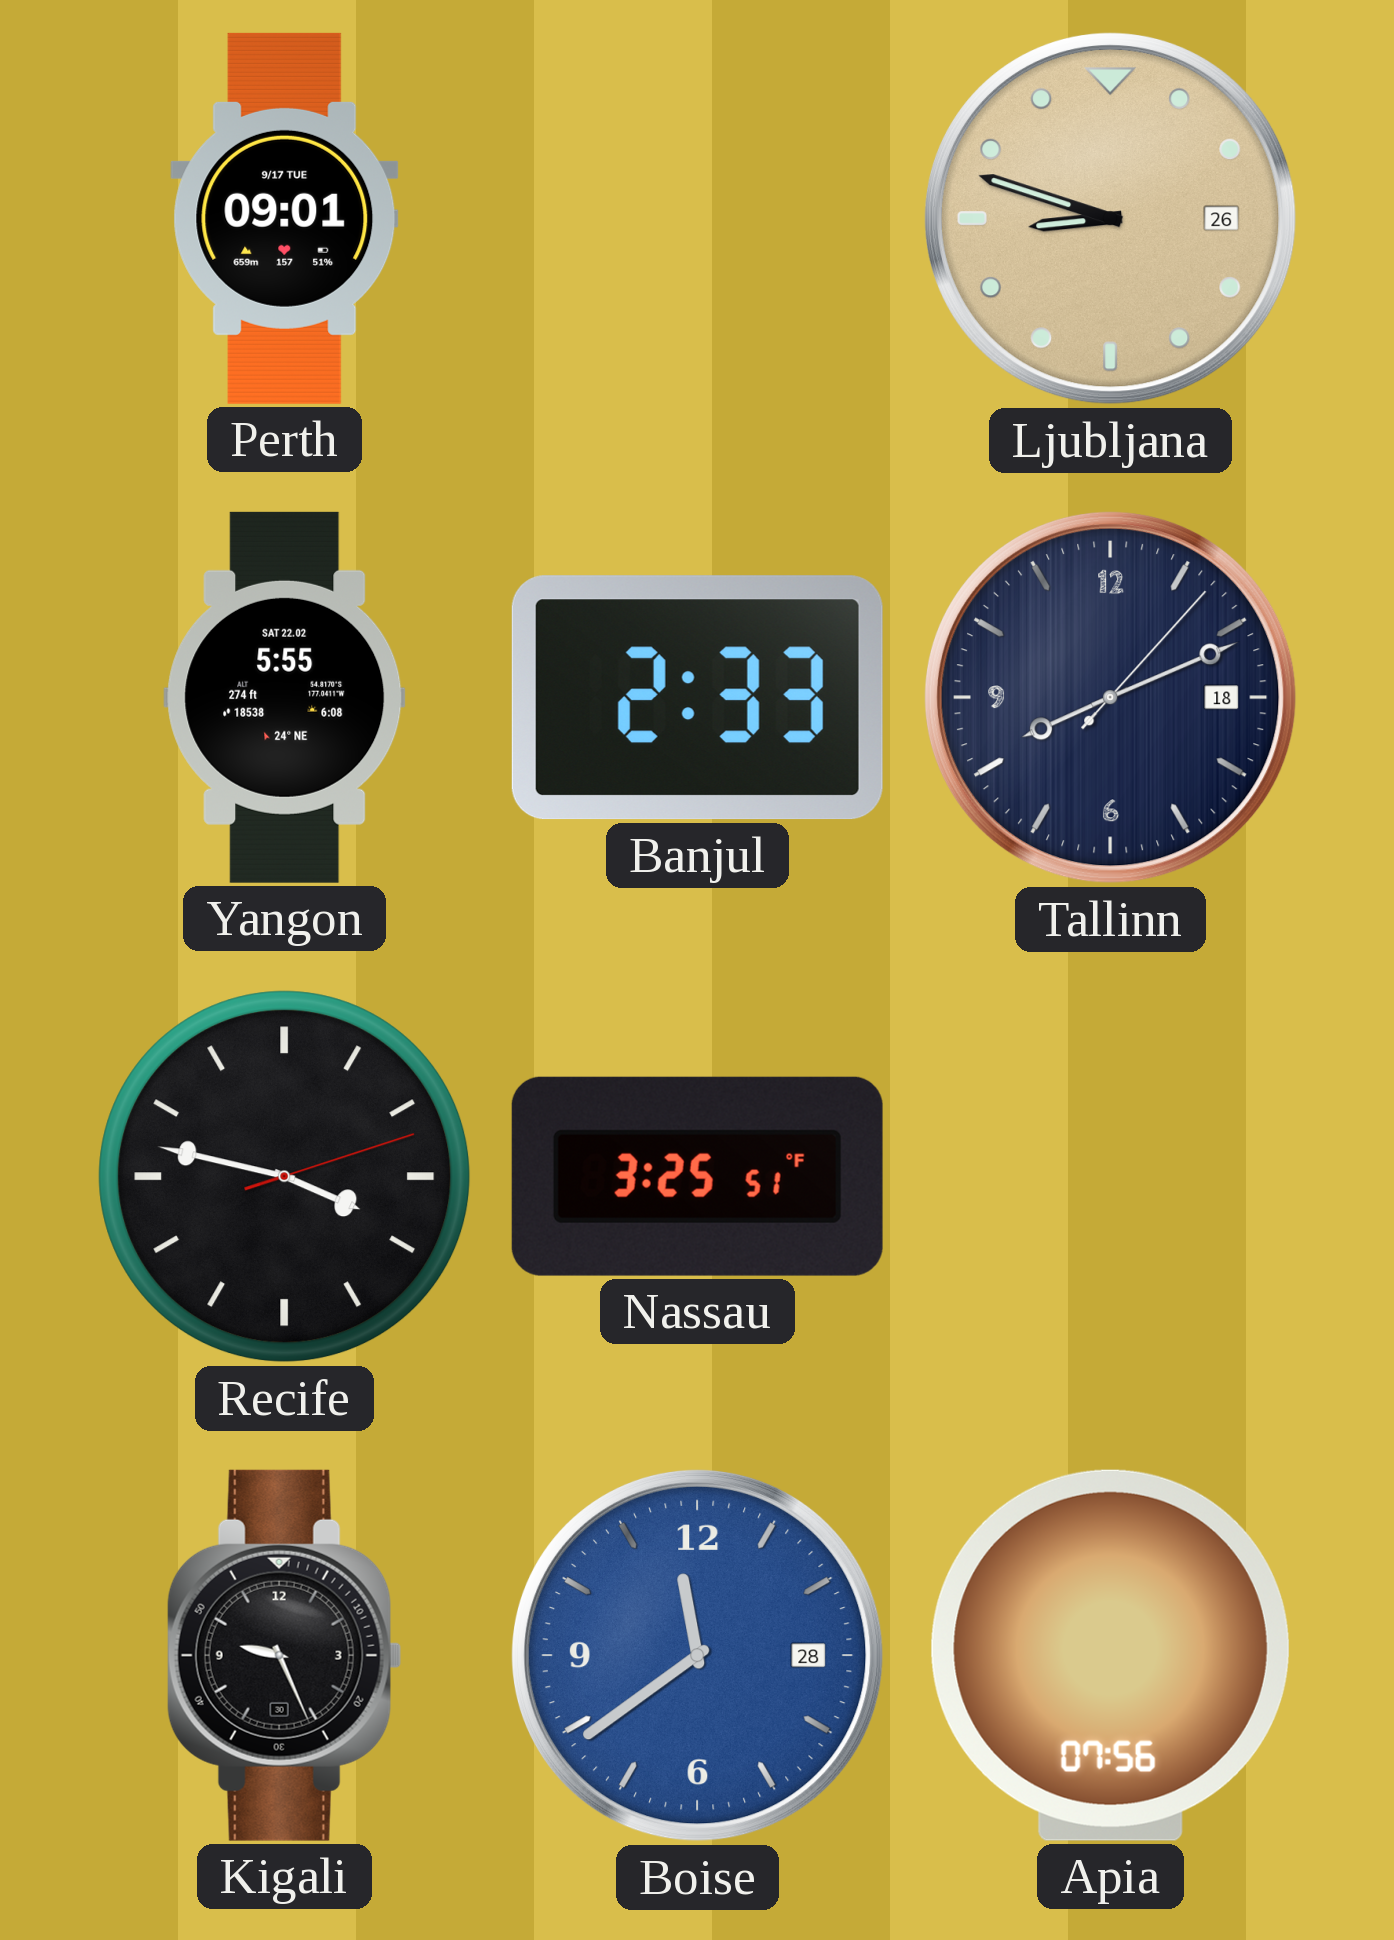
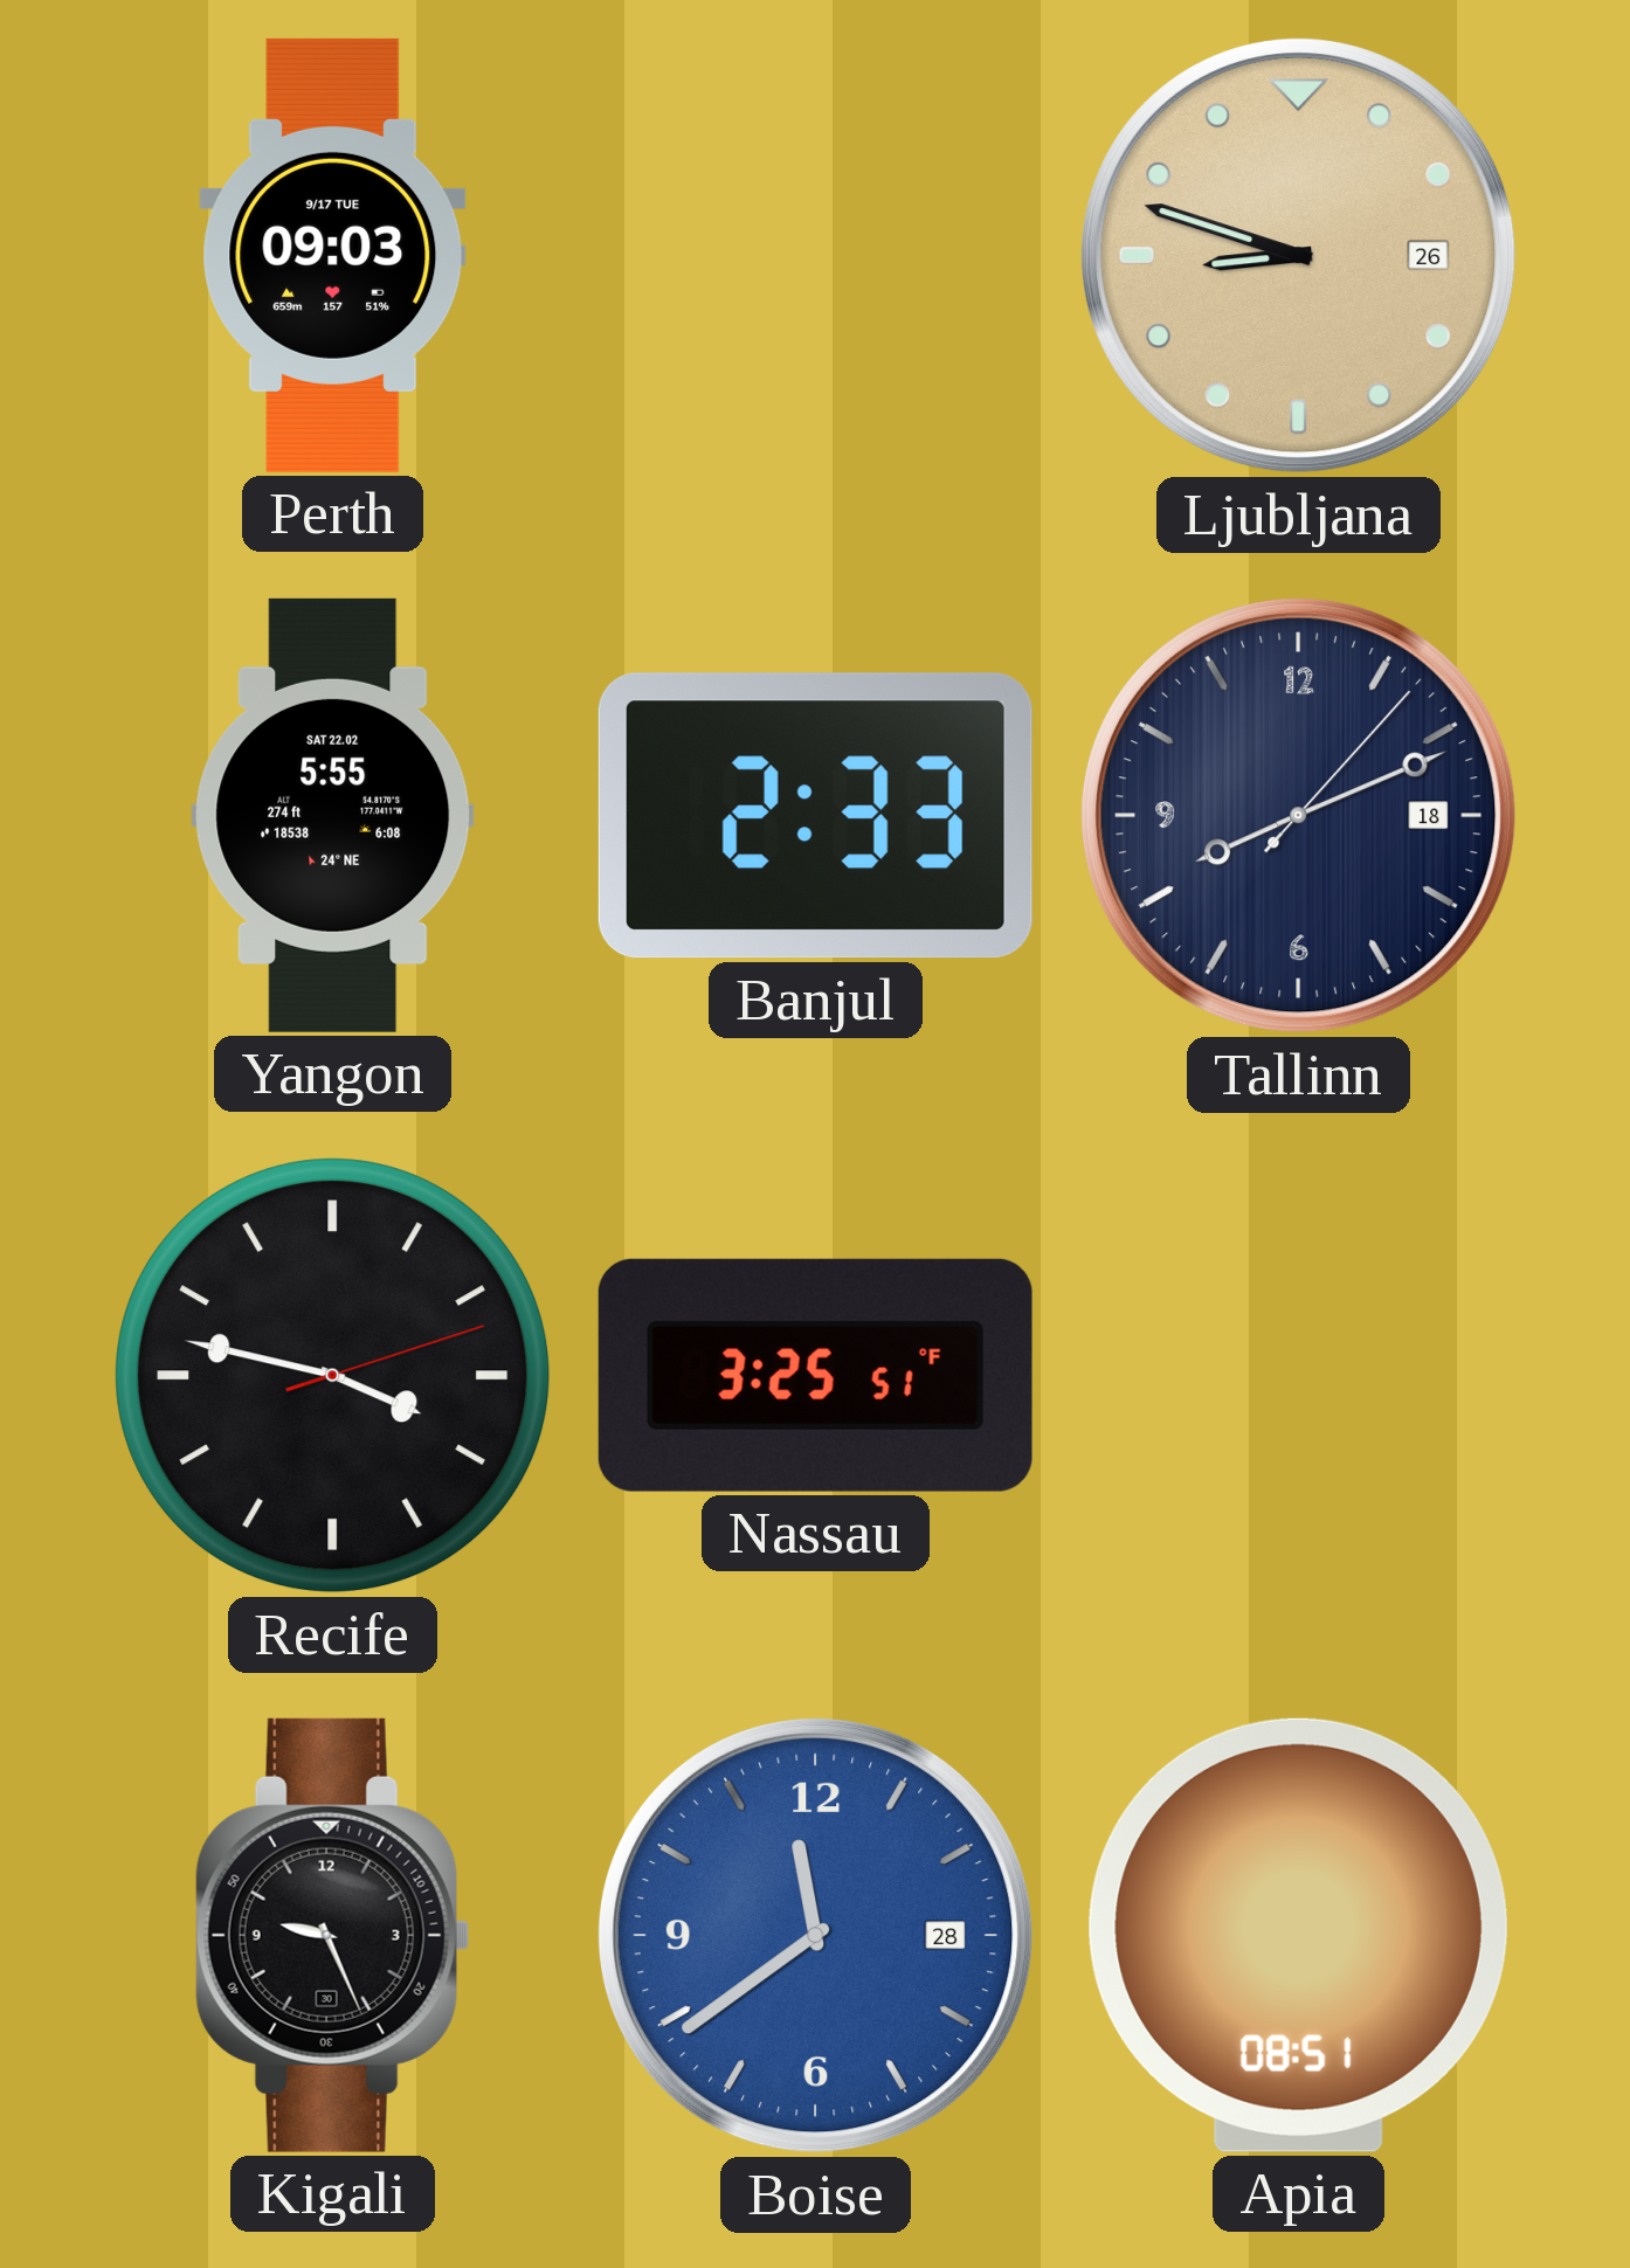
Perth: 09:01 -> 09:03
Apia: 07:56 -> 08:51
